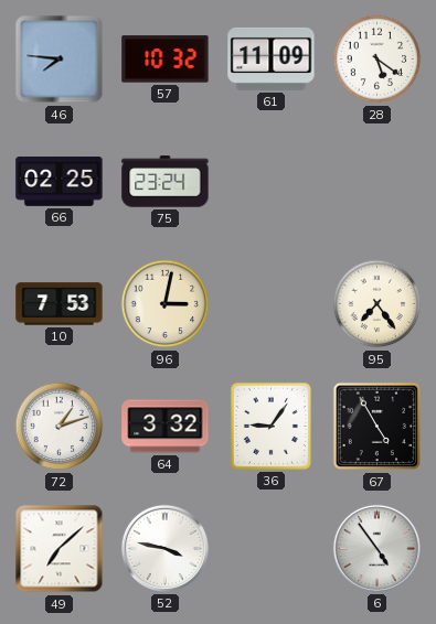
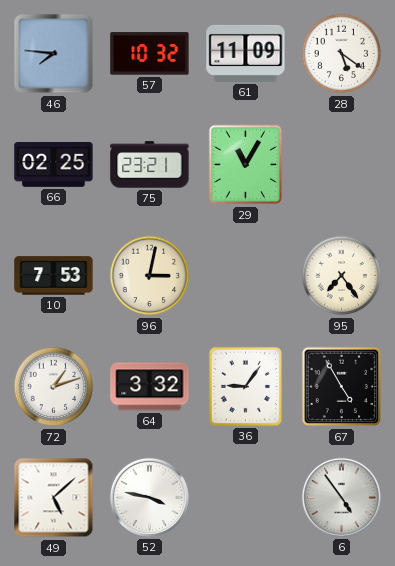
75: 23:24 -> 23:21
29: none -> 11:05
49: 7:08 -> 5:08
